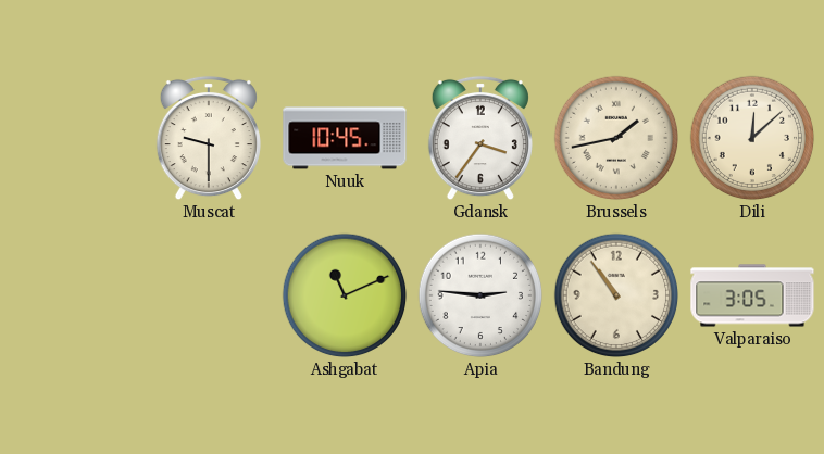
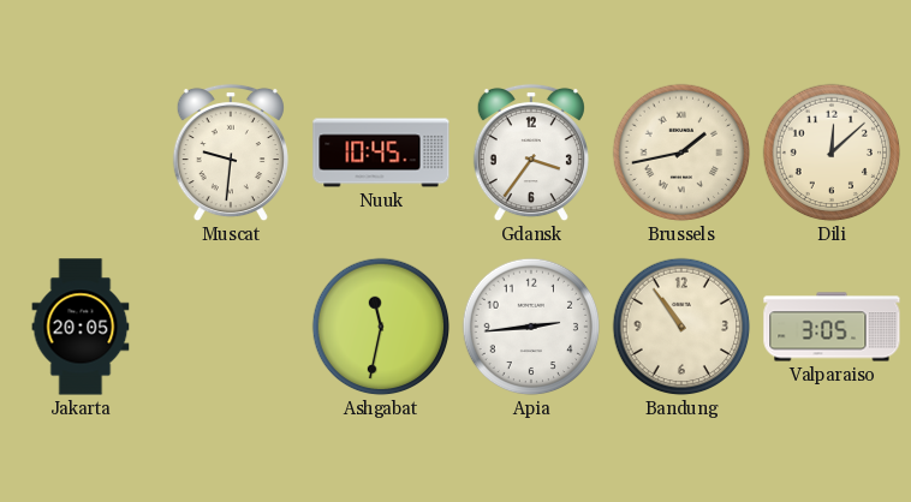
Muscat: 9:30 -> 9:31
Jakarta: none -> 20:05
Ashgabat: 11:11 -> 11:32
Apia: 2:46 -> 2:44
